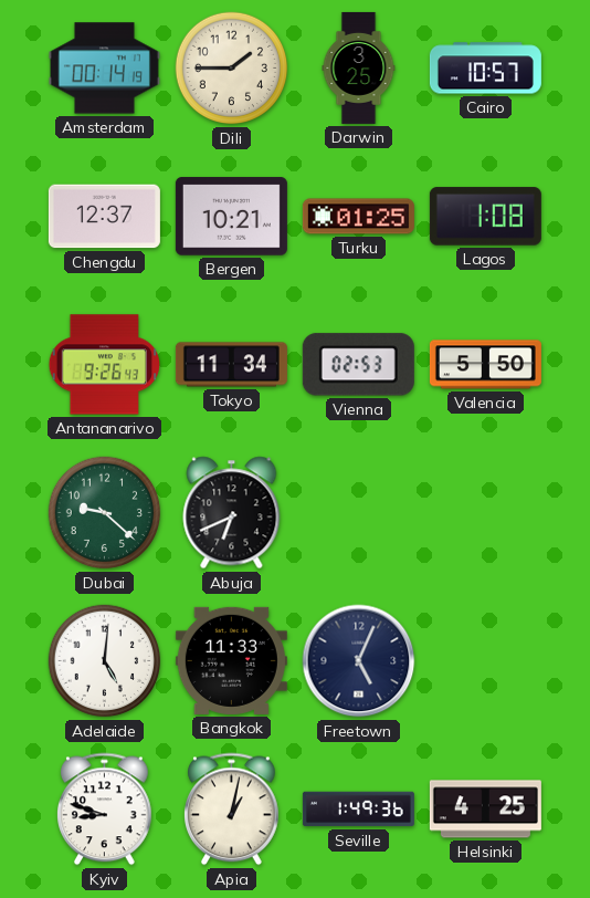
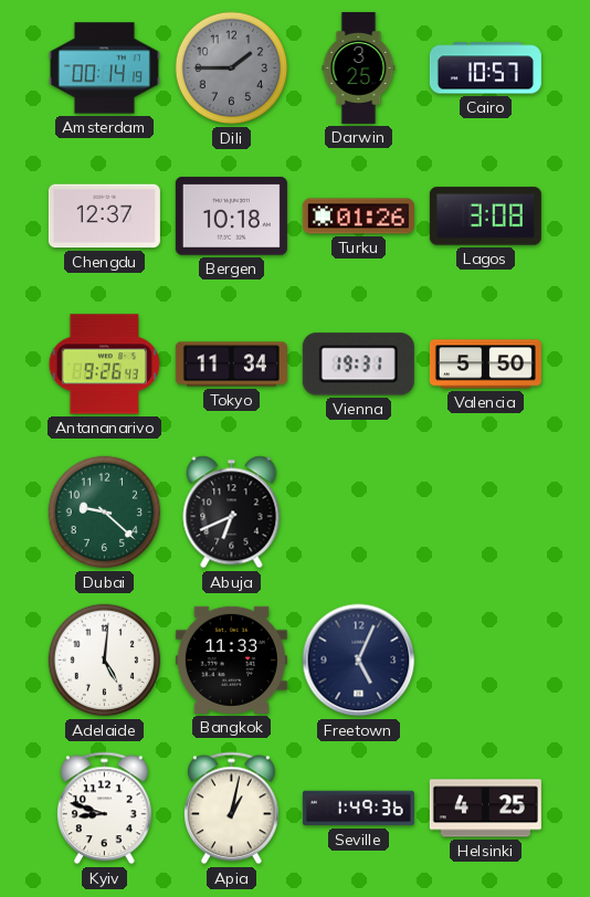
Dili dial: cream -> grey
Bergen: 10:21 -> 10:18
Turku: 01:25 -> 01:26
Lagos: 1:08 -> 3:08
Vienna: 02:53 -> 19:31
